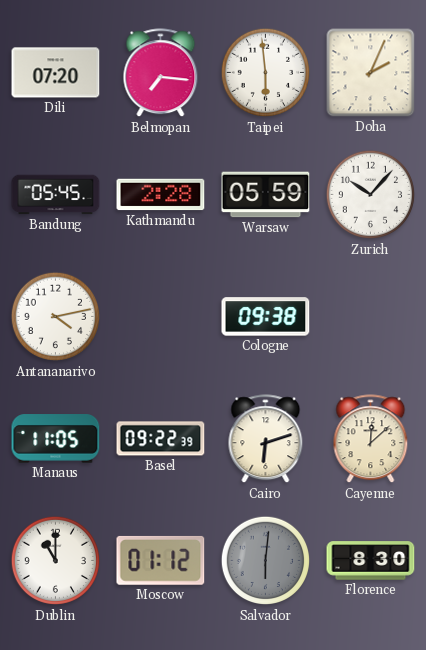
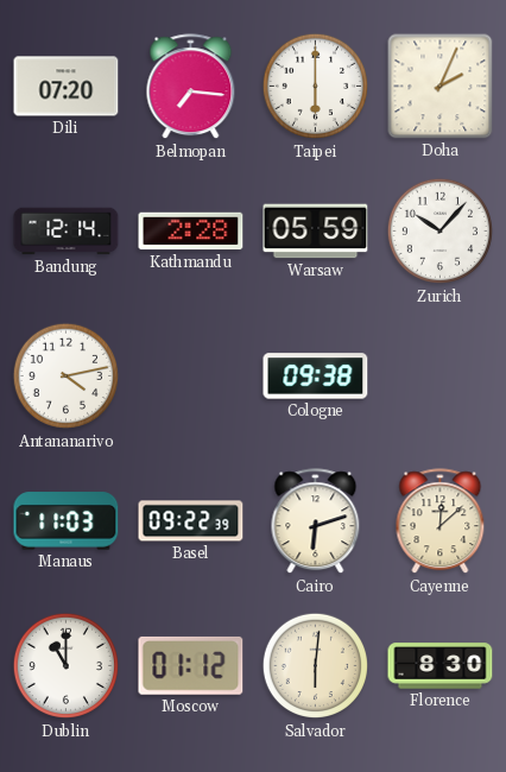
Taipei: 5:59 -> 6:00
Bandung: 05:45 -> 12:14
Manaus: 11:05 -> 11:03
Salvador dial: grey -> cream
